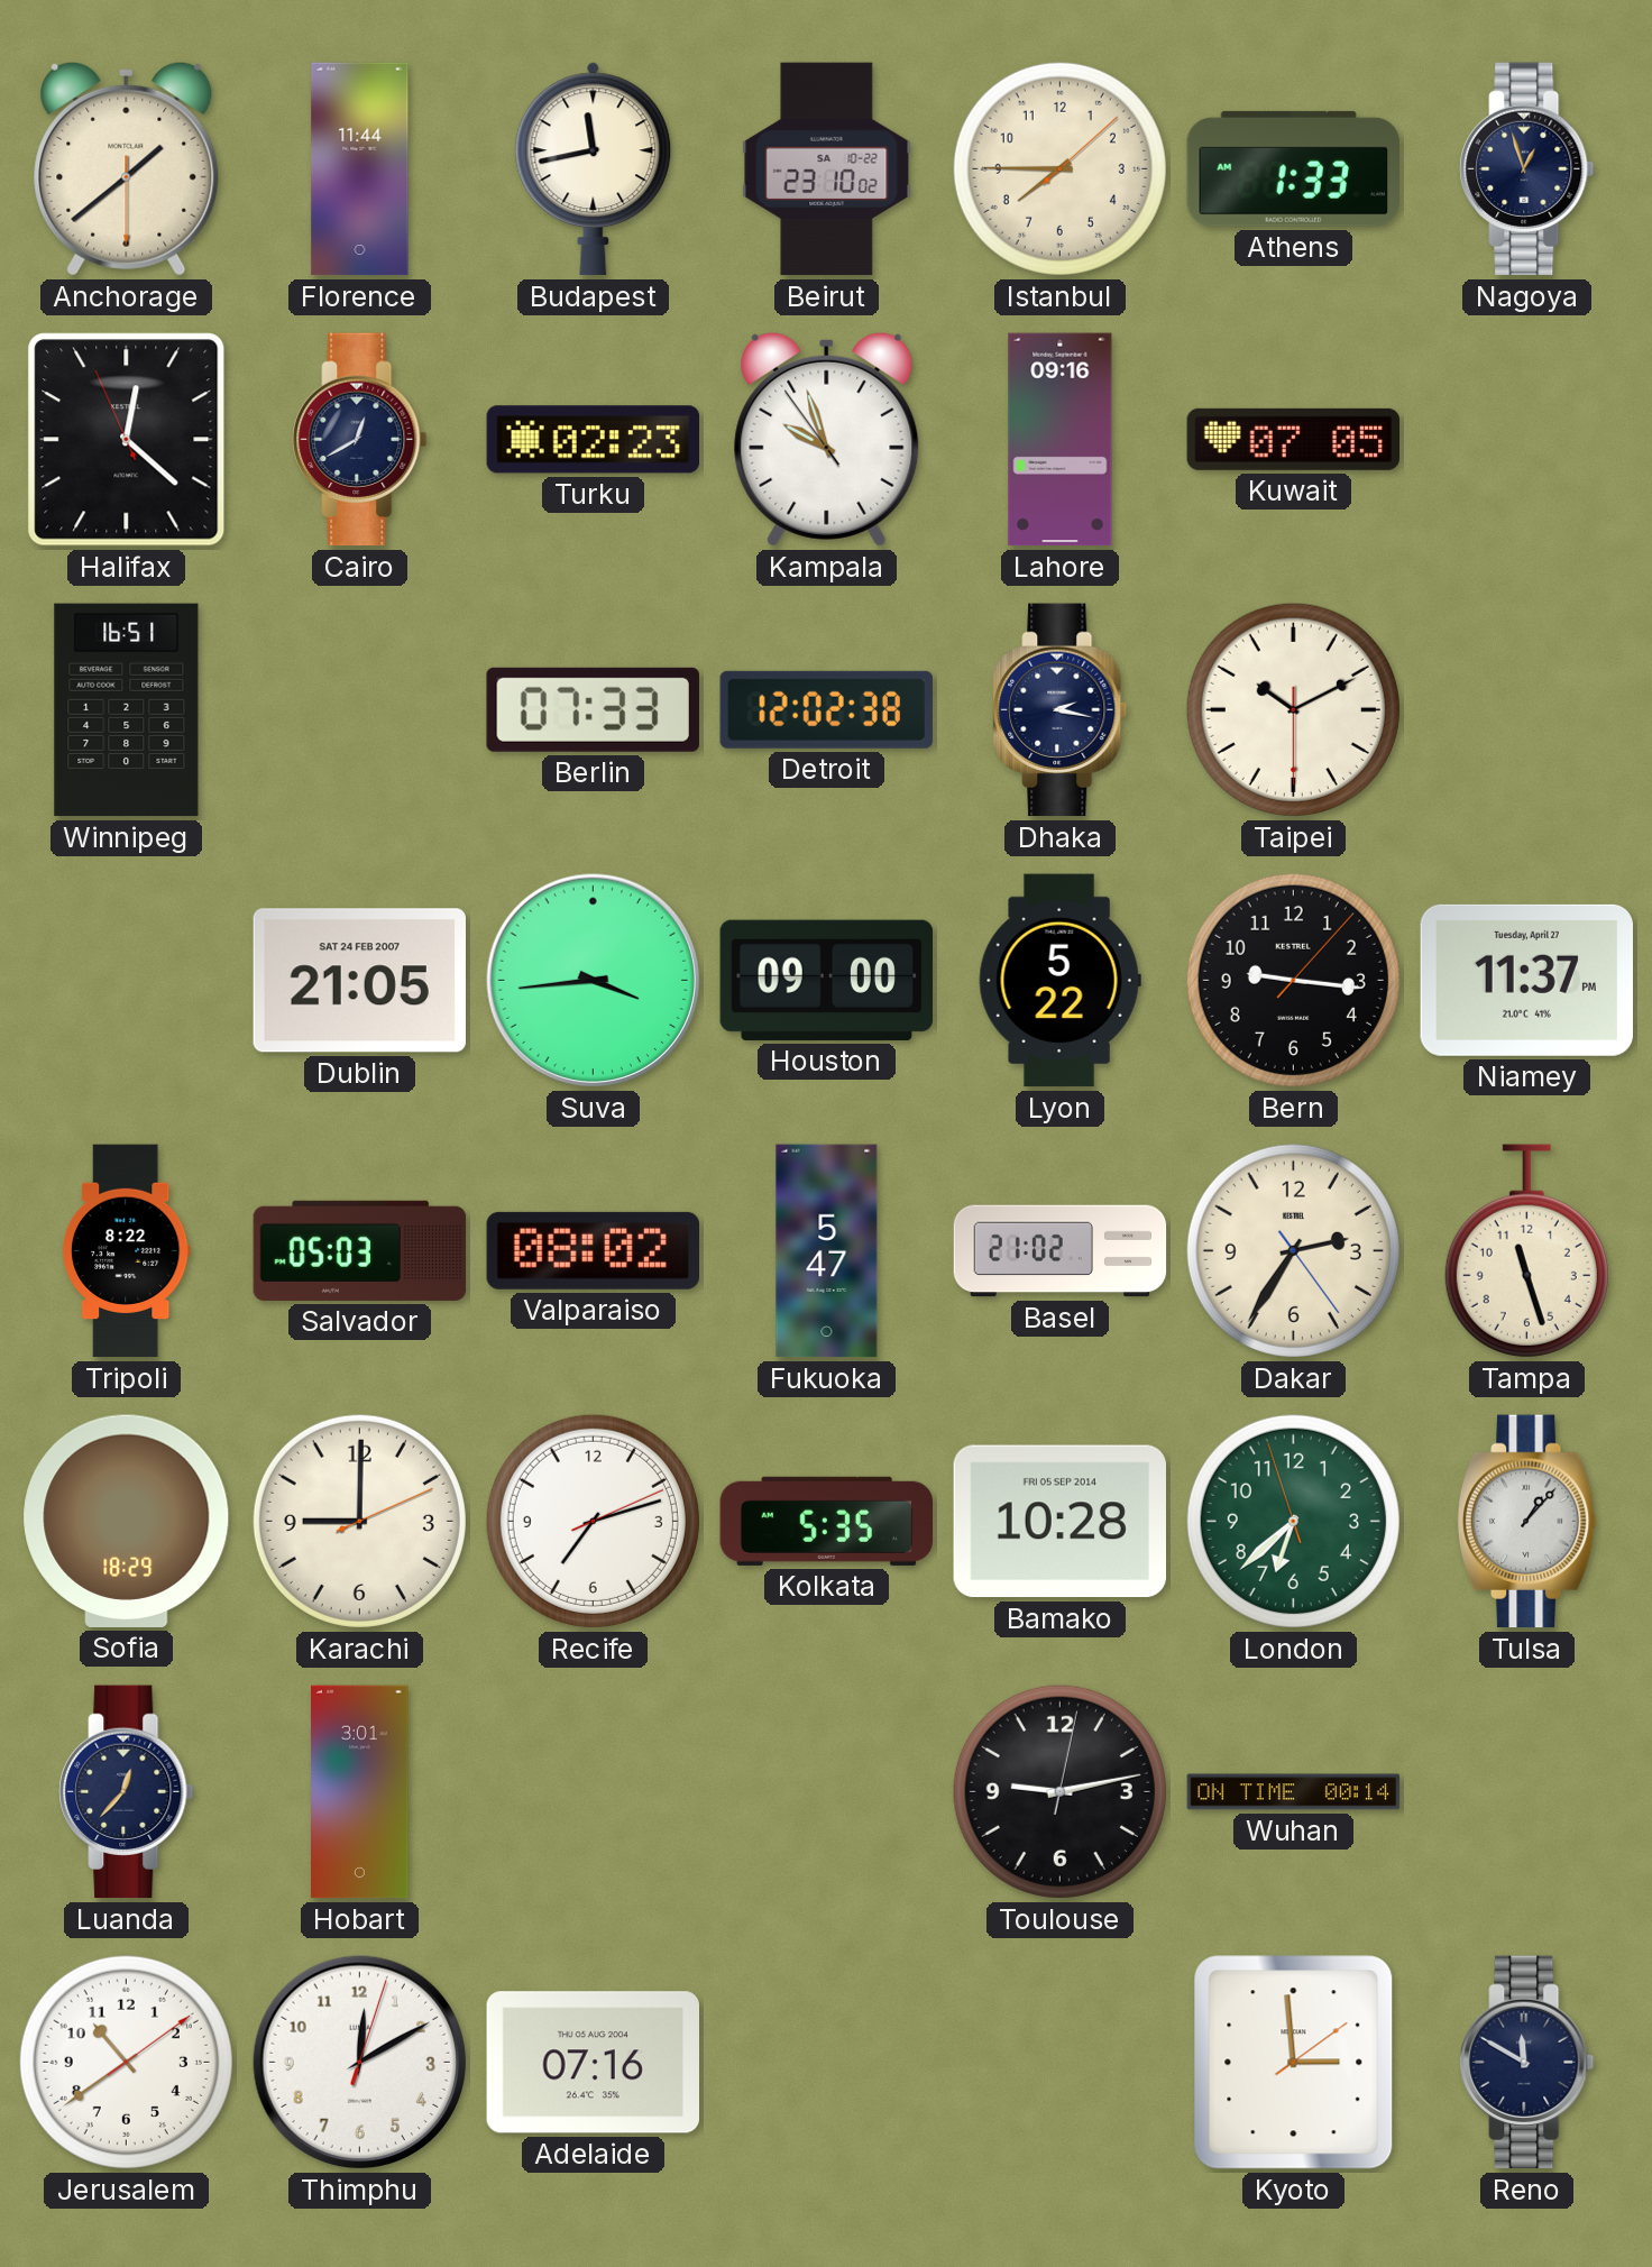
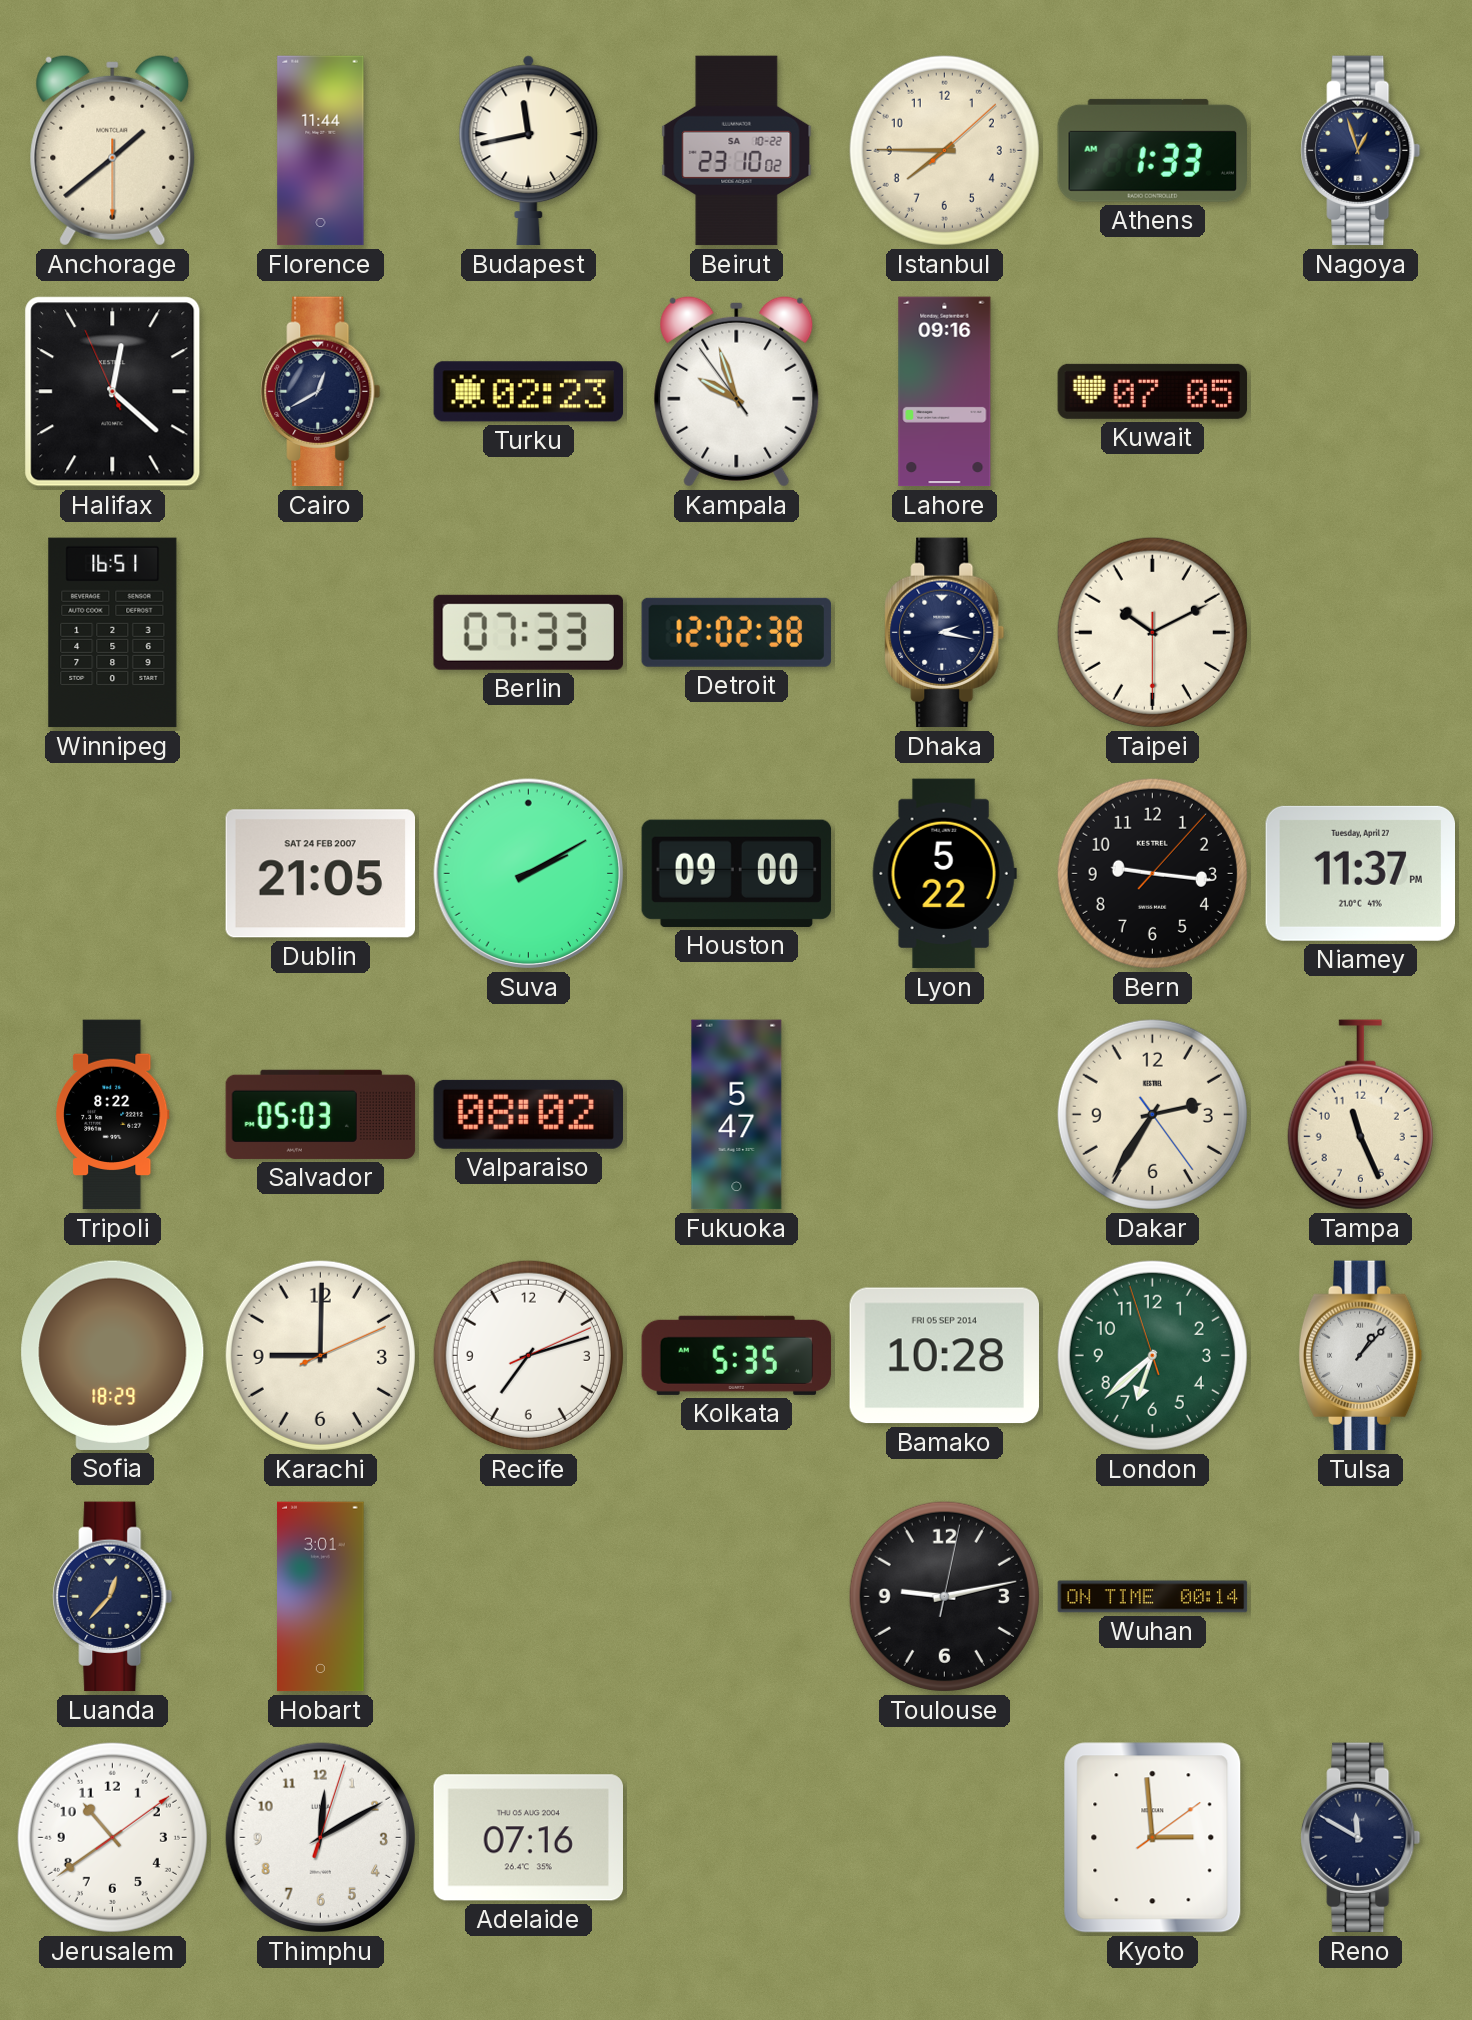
Suva: 3:44 -> 2:10
Basel: 21:02 -> none
Tampa: 11:27 -> 11:26
